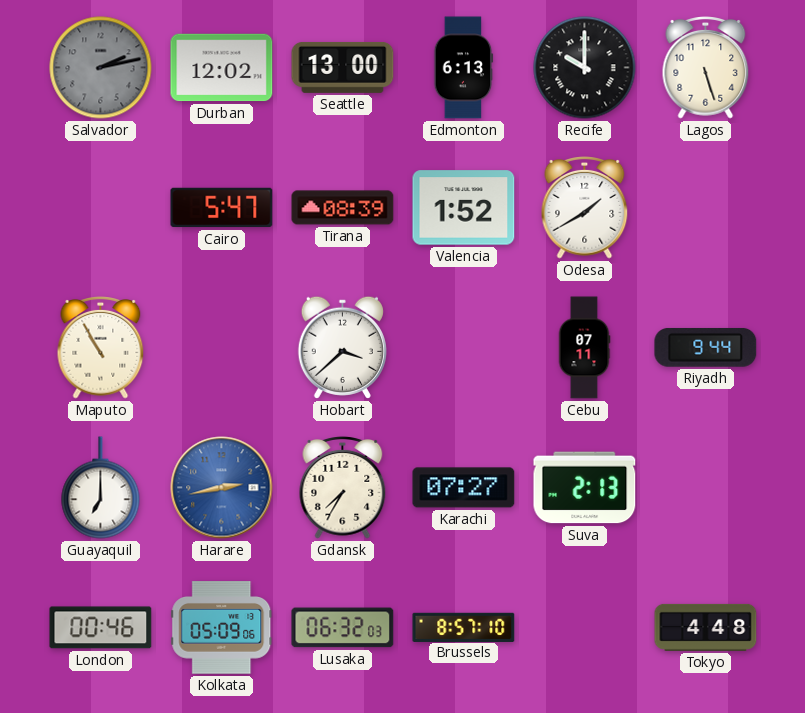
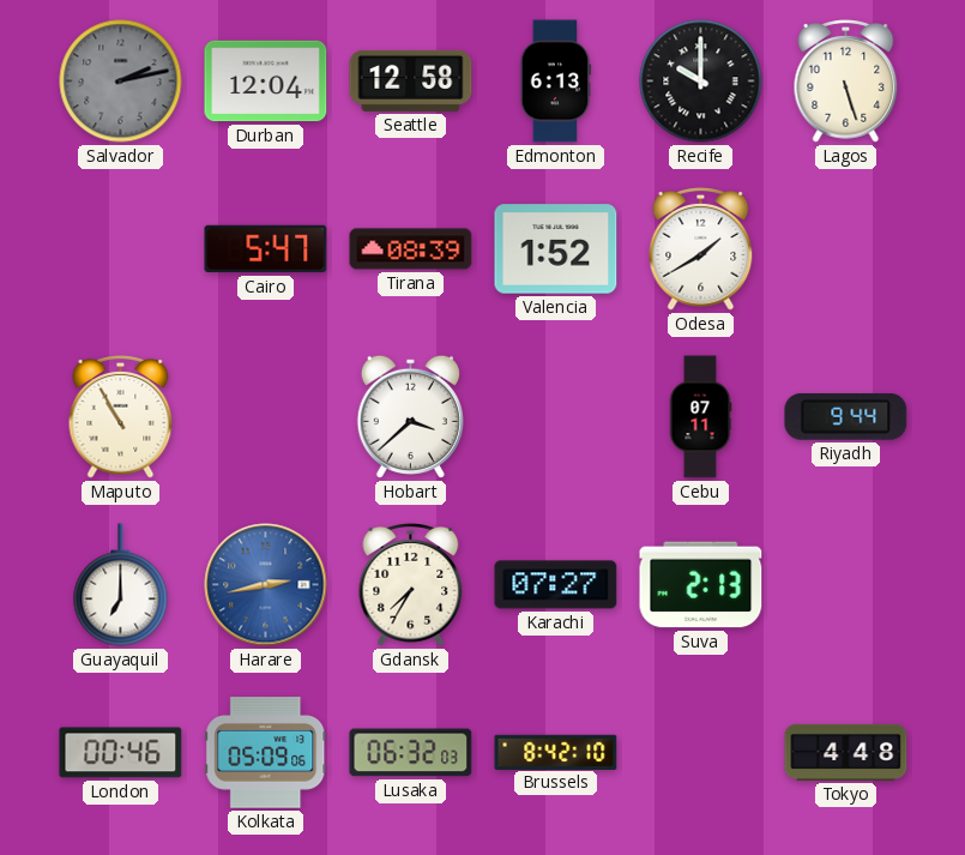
Durban: 12:02 -> 12:04
Seattle: 13:00 -> 12:58
Brussels: 8:57 -> 8:42
